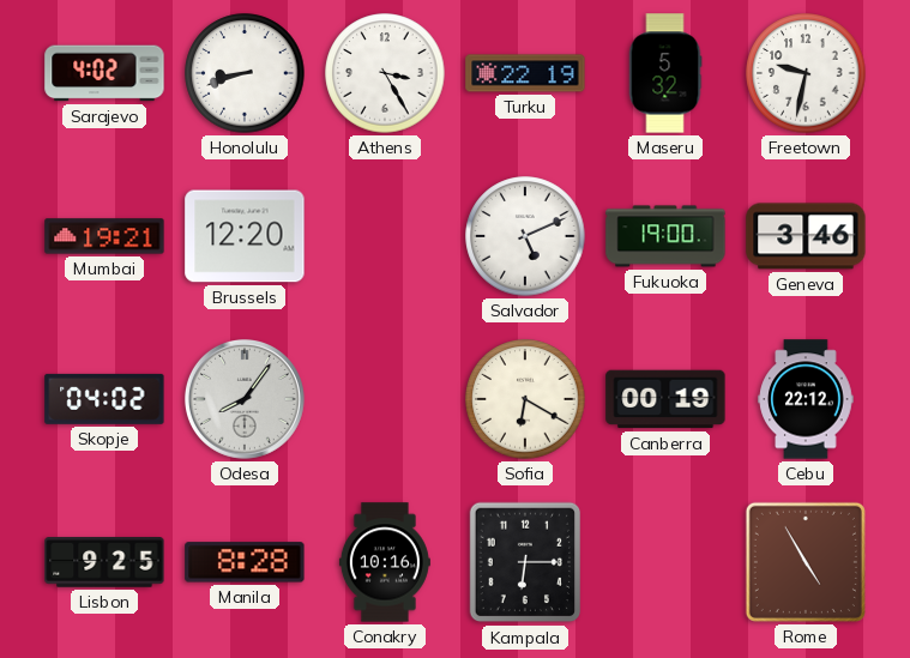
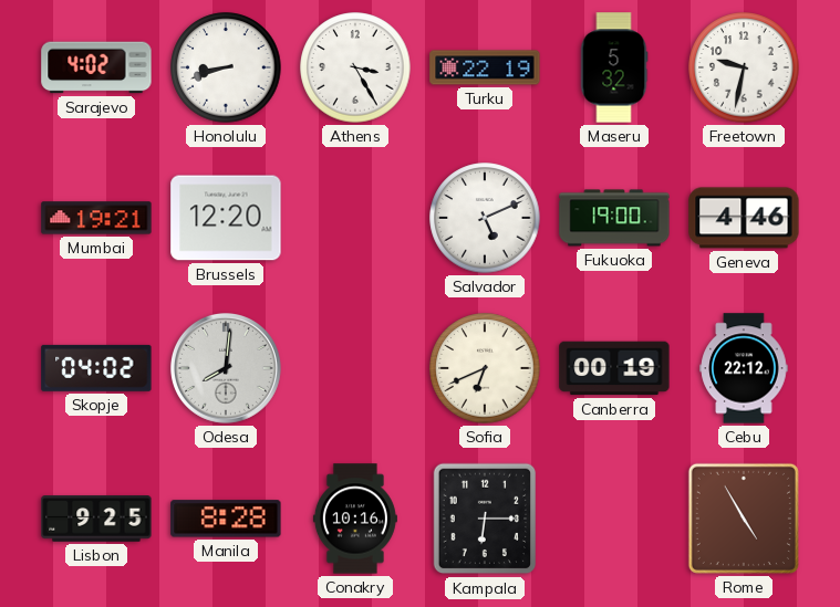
Geneva: 3:46 -> 4:46
Odesa: 8:06 -> 8:01
Sofia: 6:20 -> 6:41
